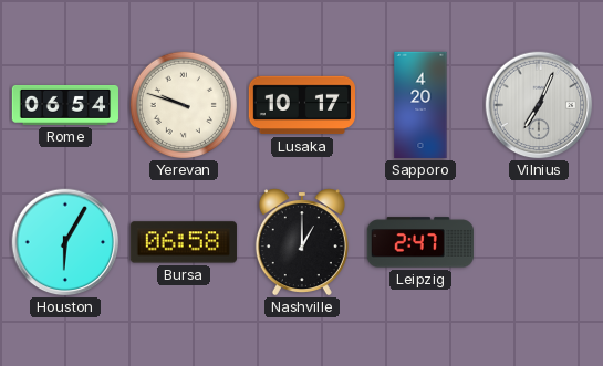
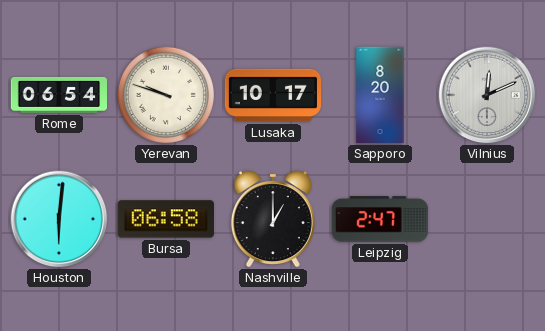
Sapporo: 4:20 -> 8:20
Vilnius: 7:04 -> 12:11
Houston: 6:05 -> 6:01
